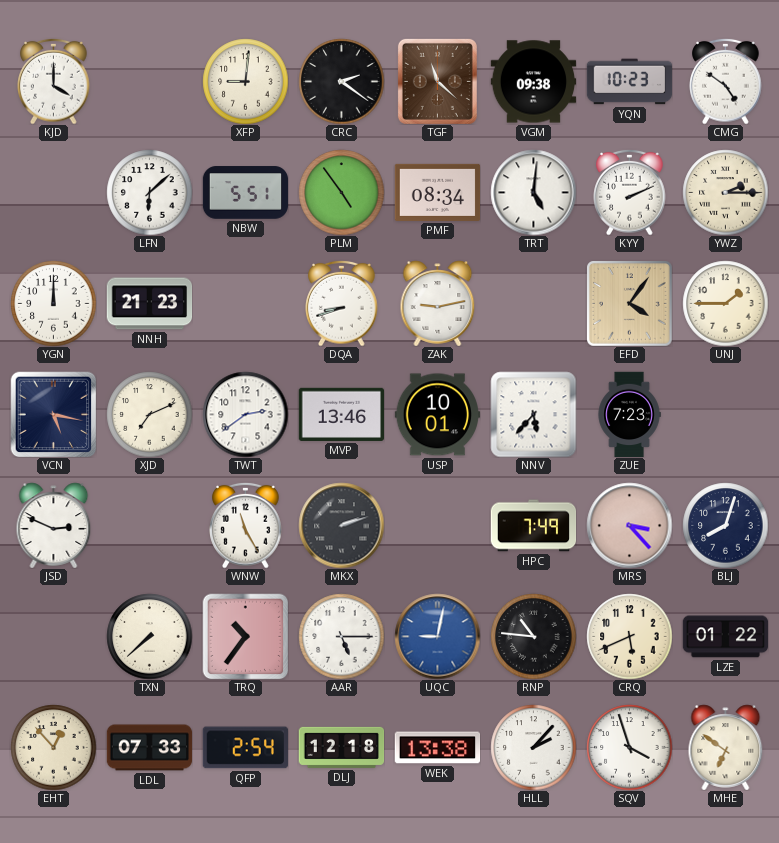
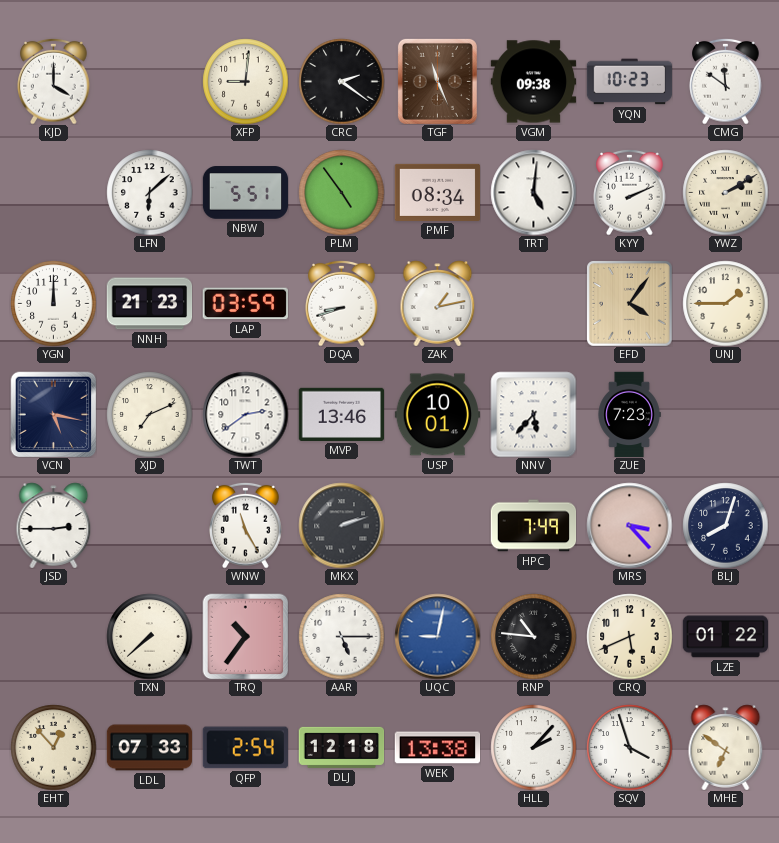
TGF: 11:22 -> 11:26
CMG: 4:51 -> 11:51
YWZ: 2:15 -> 2:10
LAP: none -> 03:59
ZAK: 9:13 -> 1:13
JSD: 2:49 -> 2:45
